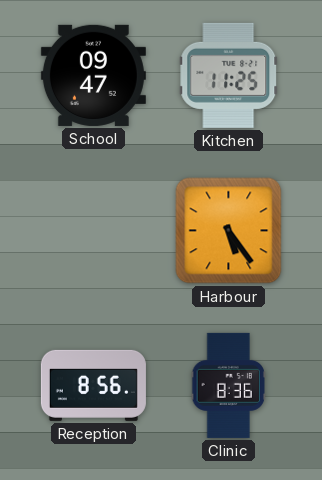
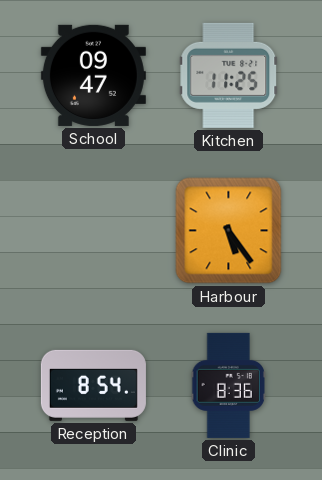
Reception: 8:56 -> 8:54
